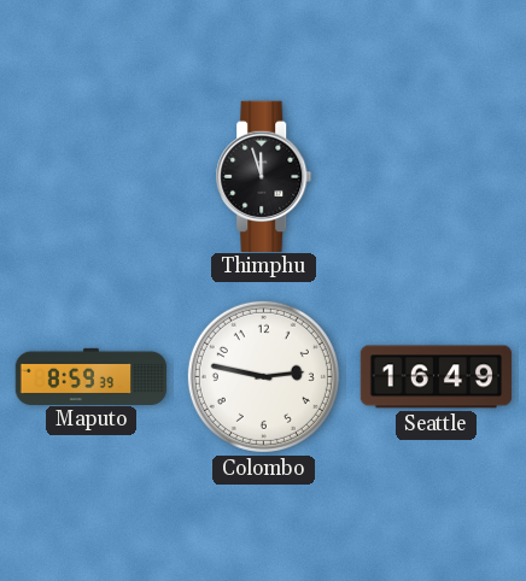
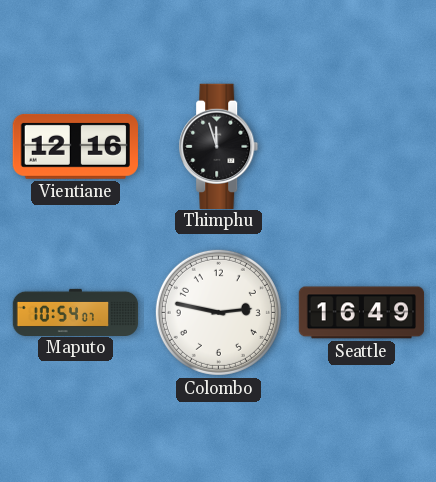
Vientiane: none -> 12:16
Maputo: 8:59 -> 10:54
